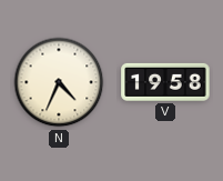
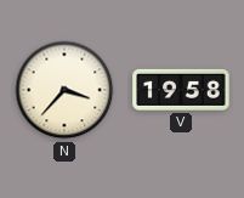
N: 4:34 -> 3:37
